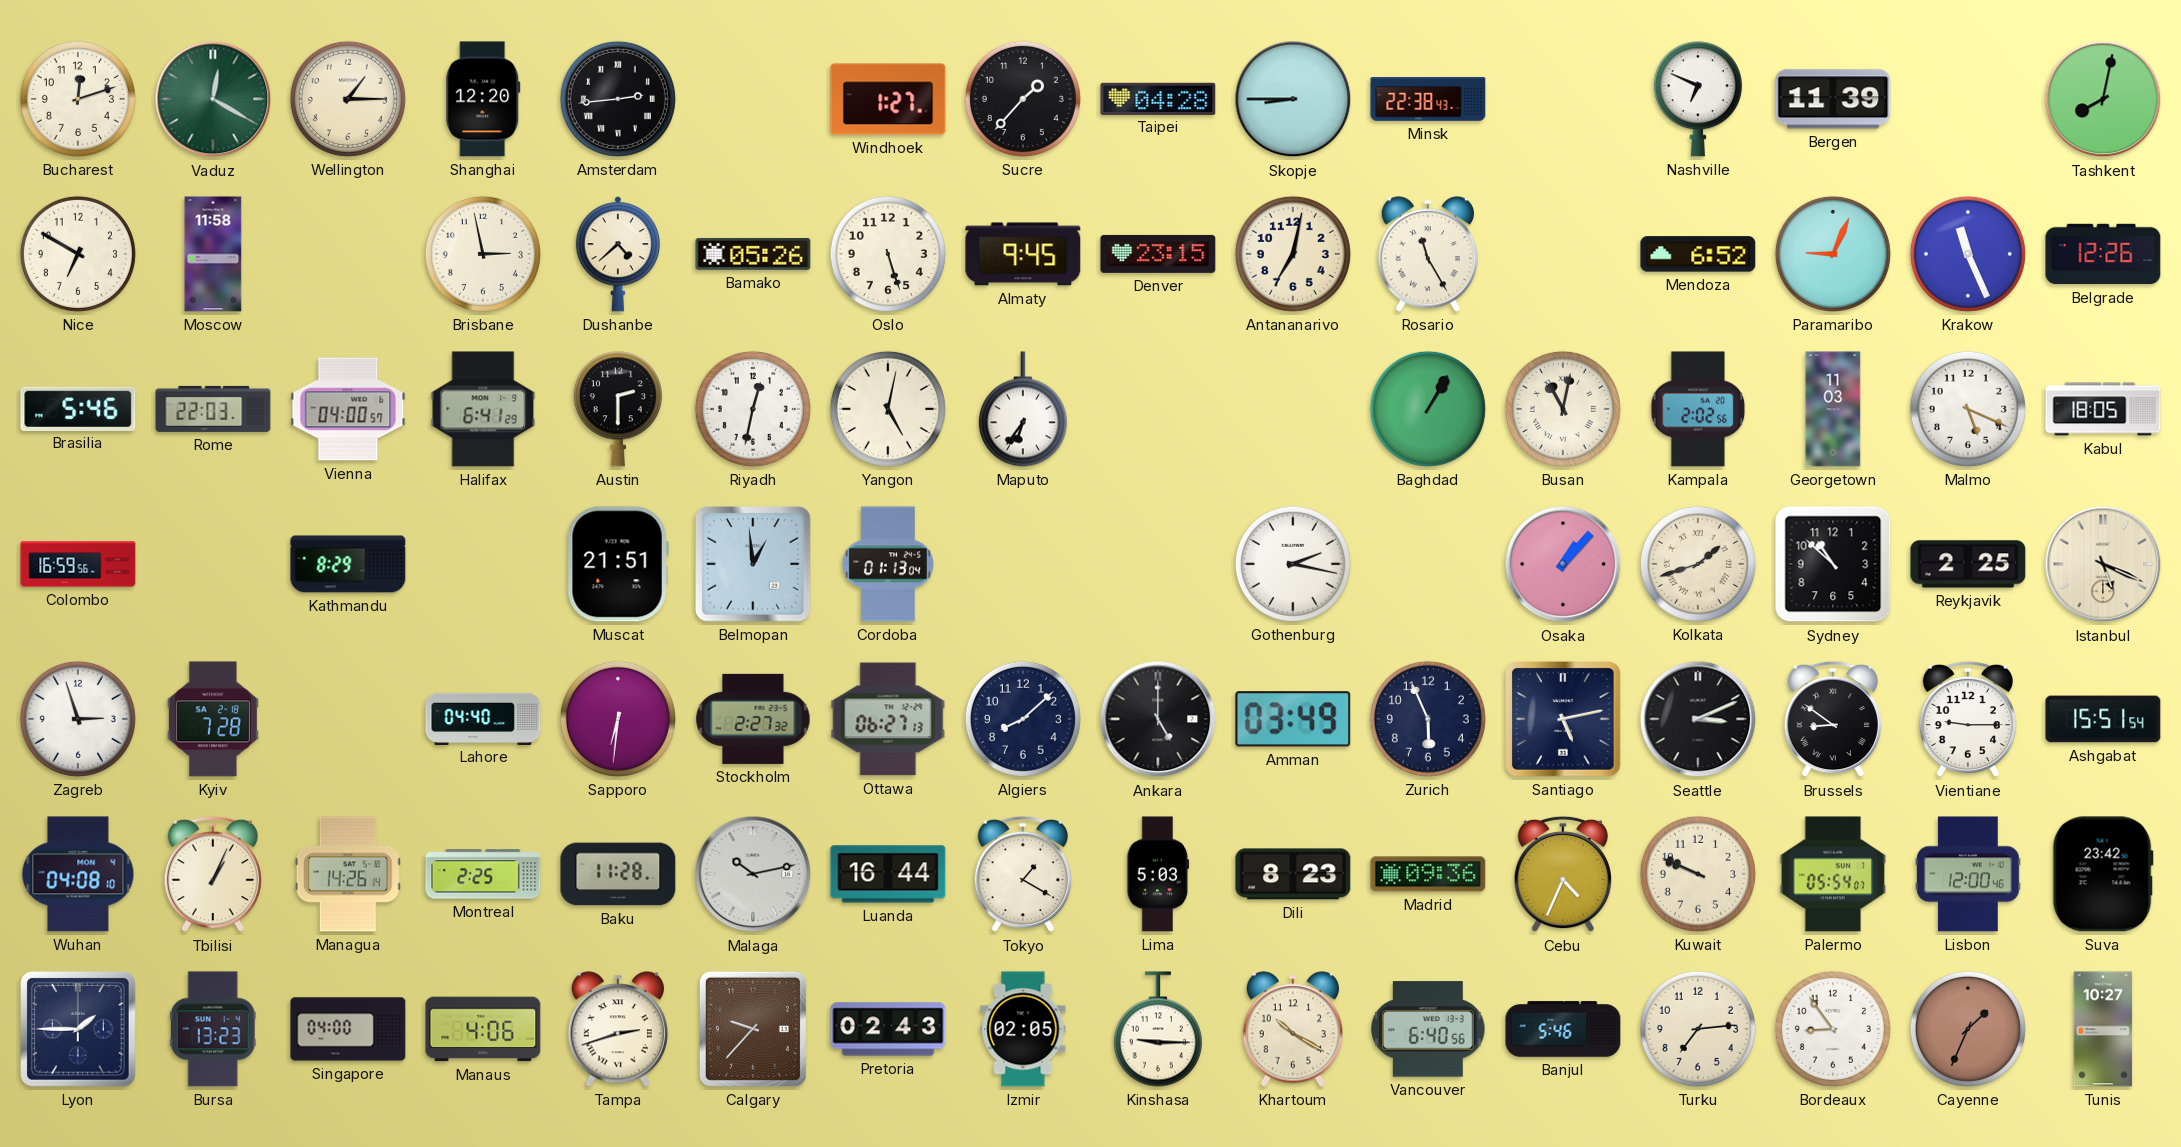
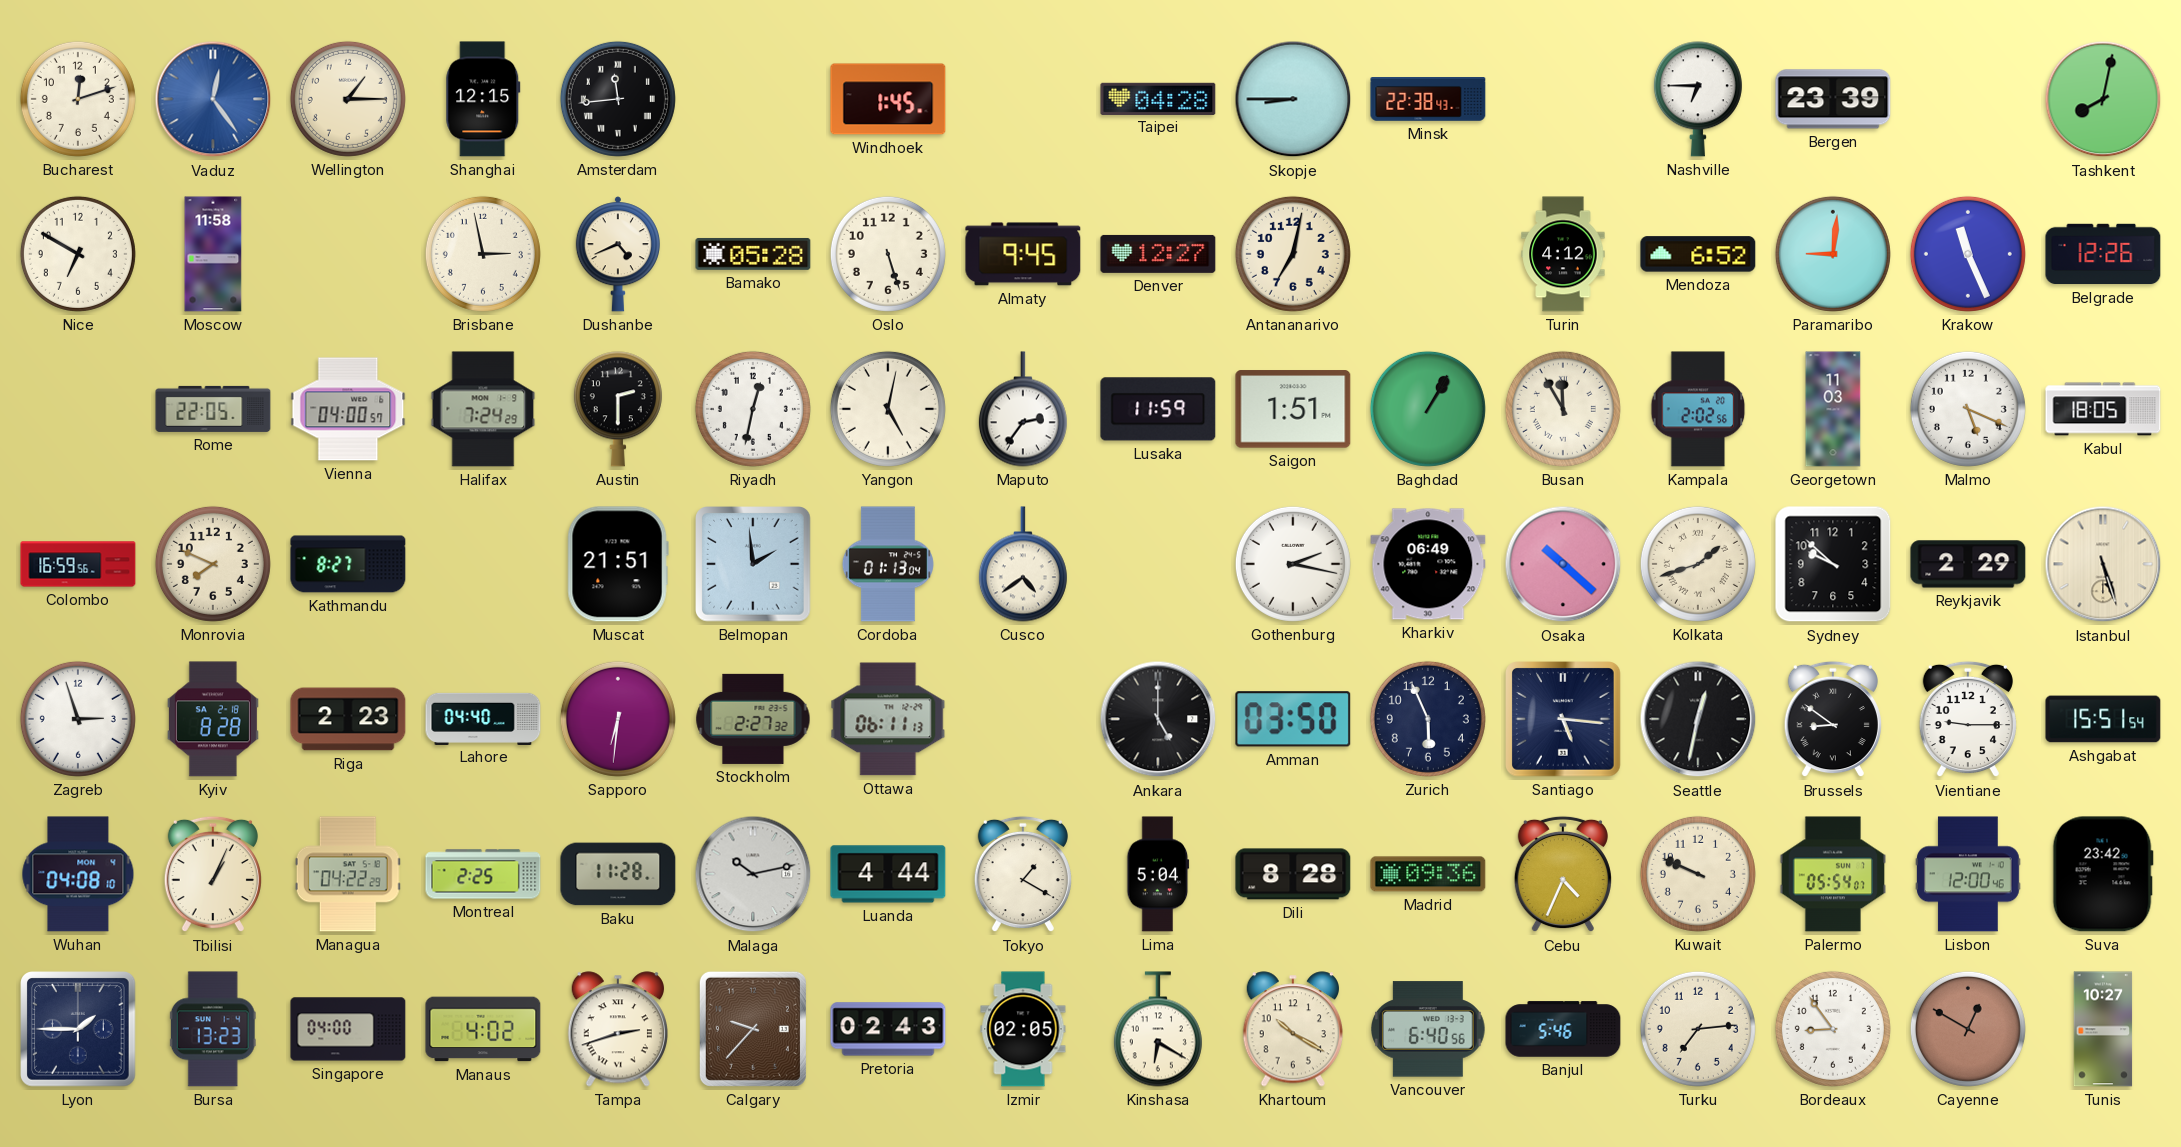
Vaduz: 12:20 -> 12:24
Vaduz dial: green -> blue
Shanghai: 12:20 -> 12:15
Amsterdam: 2:44 -> 11:44
Windhoek: 1:27 -> 1:45
Sucre: 1:37 -> none
Nashville: 6:49 -> 6:45
Bergen: 11:39 -> 23:39
Dushanbe: 4:38 -> 4:41
Bamako: 05:26 -> 05:28
Denver: 23:15 -> 12:27
Rosario: 11:25 -> none
Turin: none -> 4:12
Paramaribo: 9:04 -> 9:01
Brasilia: 5:46 -> none
Rome: 22:03 -> 22:05
Halifax: 6:41 -> 7:24
Maputo: 6:36 -> 2:36
Lusaka: none -> 11:59
Saigon: none -> 1:51
Busan: 11:02 -> 11:55
Monrovia: none -> 7:49
Kathmandu: 8:29 -> 8:27
Belmopan: 12:59 -> 1:59
Cusco: none -> 4:39
Kharkiv: none -> 06:49
Osaka: 1:07 -> 10:22
Sydney: 10:52 -> 9:52
Reykjavik: 2:25 -> 2:29
Istanbul: 5:19 -> 5:27
Kyiv: 7:28 -> 8:28
Riga: none -> 2:23
Ottawa: 06:27 -> 06:11
Algiers: 8:08 -> none
Amman: 03:49 -> 03:50
Santiago: 5:13 -> 5:16
Seattle: 3:11 -> 12:32
Managua: 14:26 -> 04:22
Luanda: 16:44 -> 4:44
Lima: 5:03 -> 5:04
Dili: 8:23 -> 8:28
Manaus: 4:06 -> 4:02
Kinshasa: 9:15 -> 6:20
Cayenne: 1:34 -> 12:50
